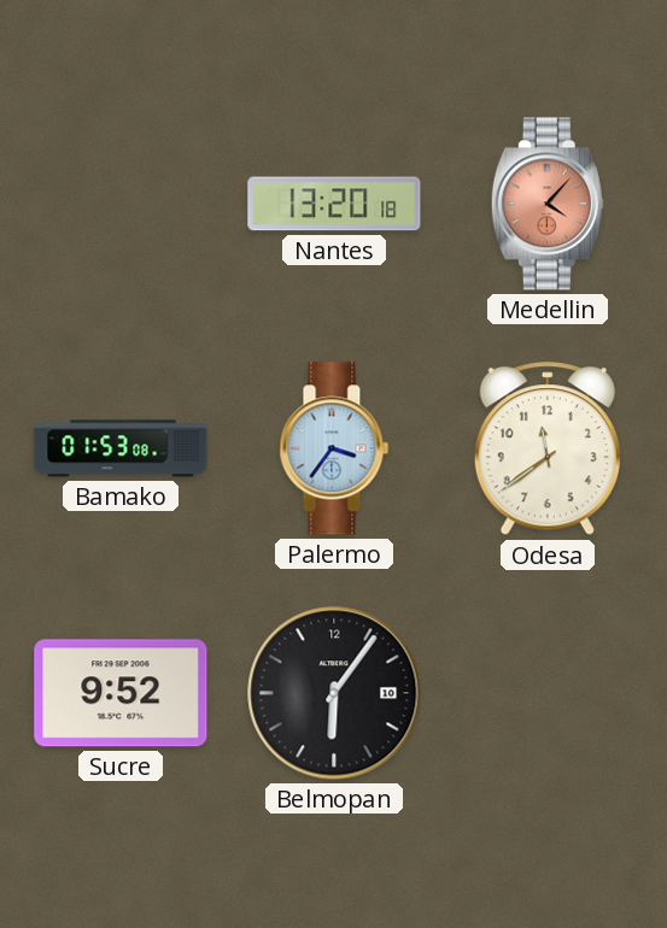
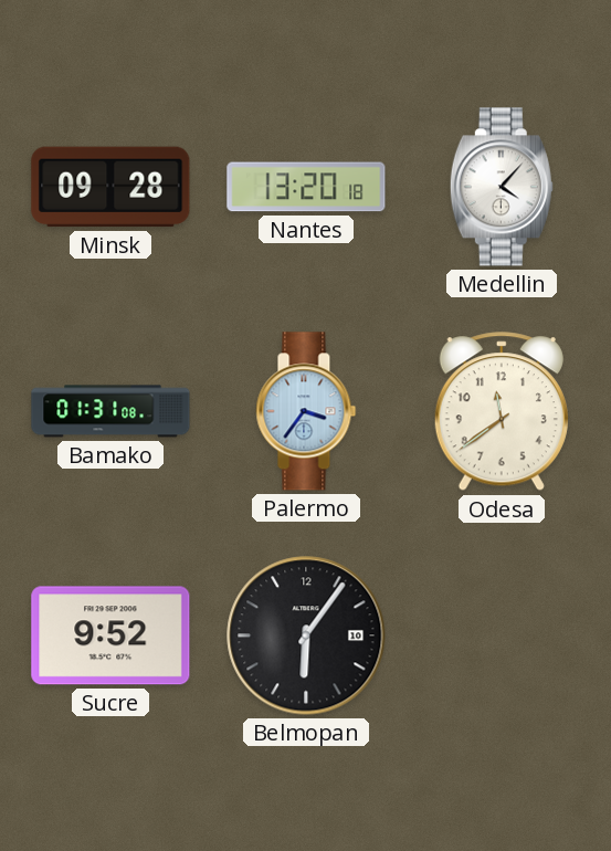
Minsk: none -> 09:28
Medellin dial: salmon -> white
Bamako: 01:53 -> 01:31
